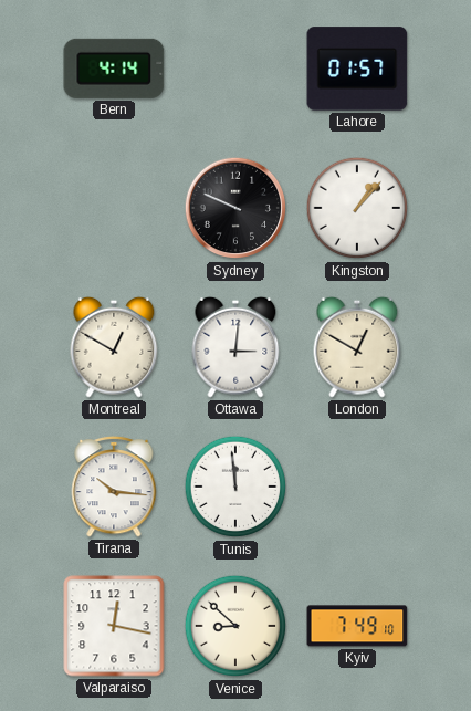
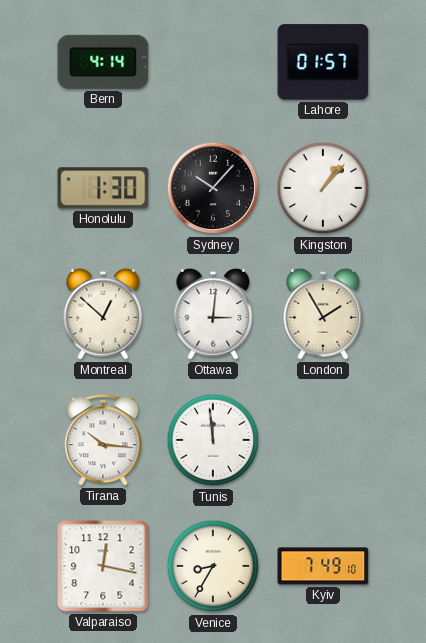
Honolulu: none -> 1:30
Sydney: 9:49 -> 10:07
Montreal: 12:50 -> 12:52
London: 12:50 -> 1:55
Venice: 8:52 -> 8:35
